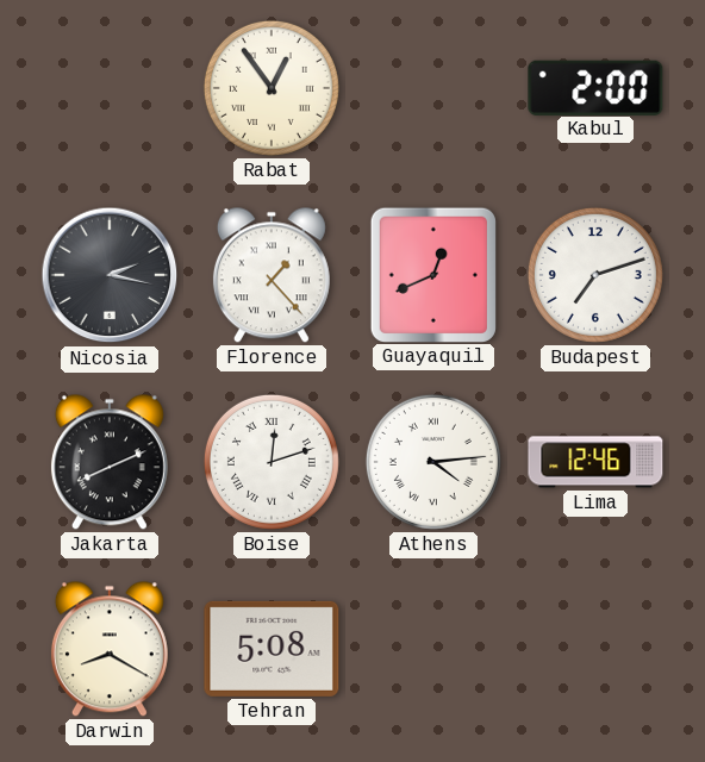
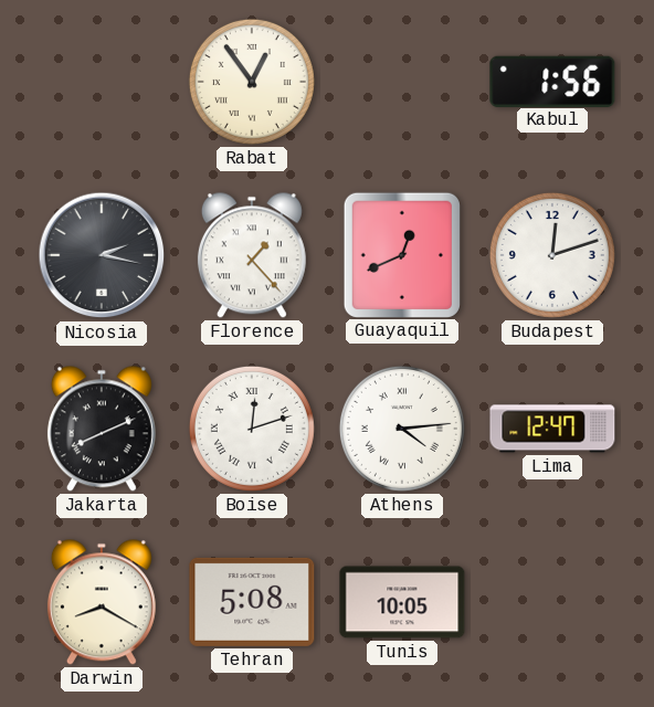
Kabul: 2:00 -> 1:56
Budapest: 7:12 -> 12:12
Lima: 12:46 -> 12:47
Tunis: none -> 10:05
